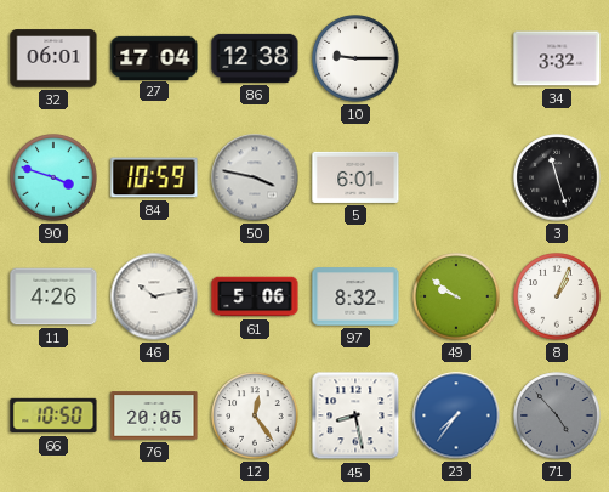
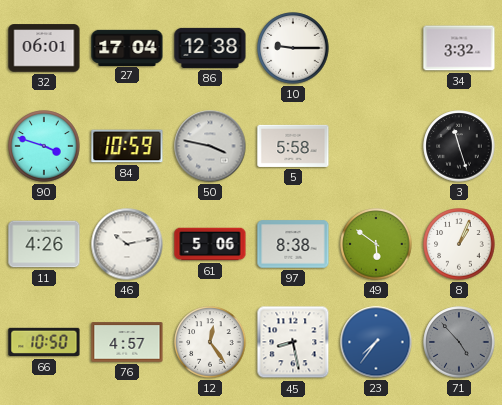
5: 6:01 -> 5:58
97: 8:32 -> 8:38
49: 9:51 -> 5:51
76: 20:05 -> 4:57
